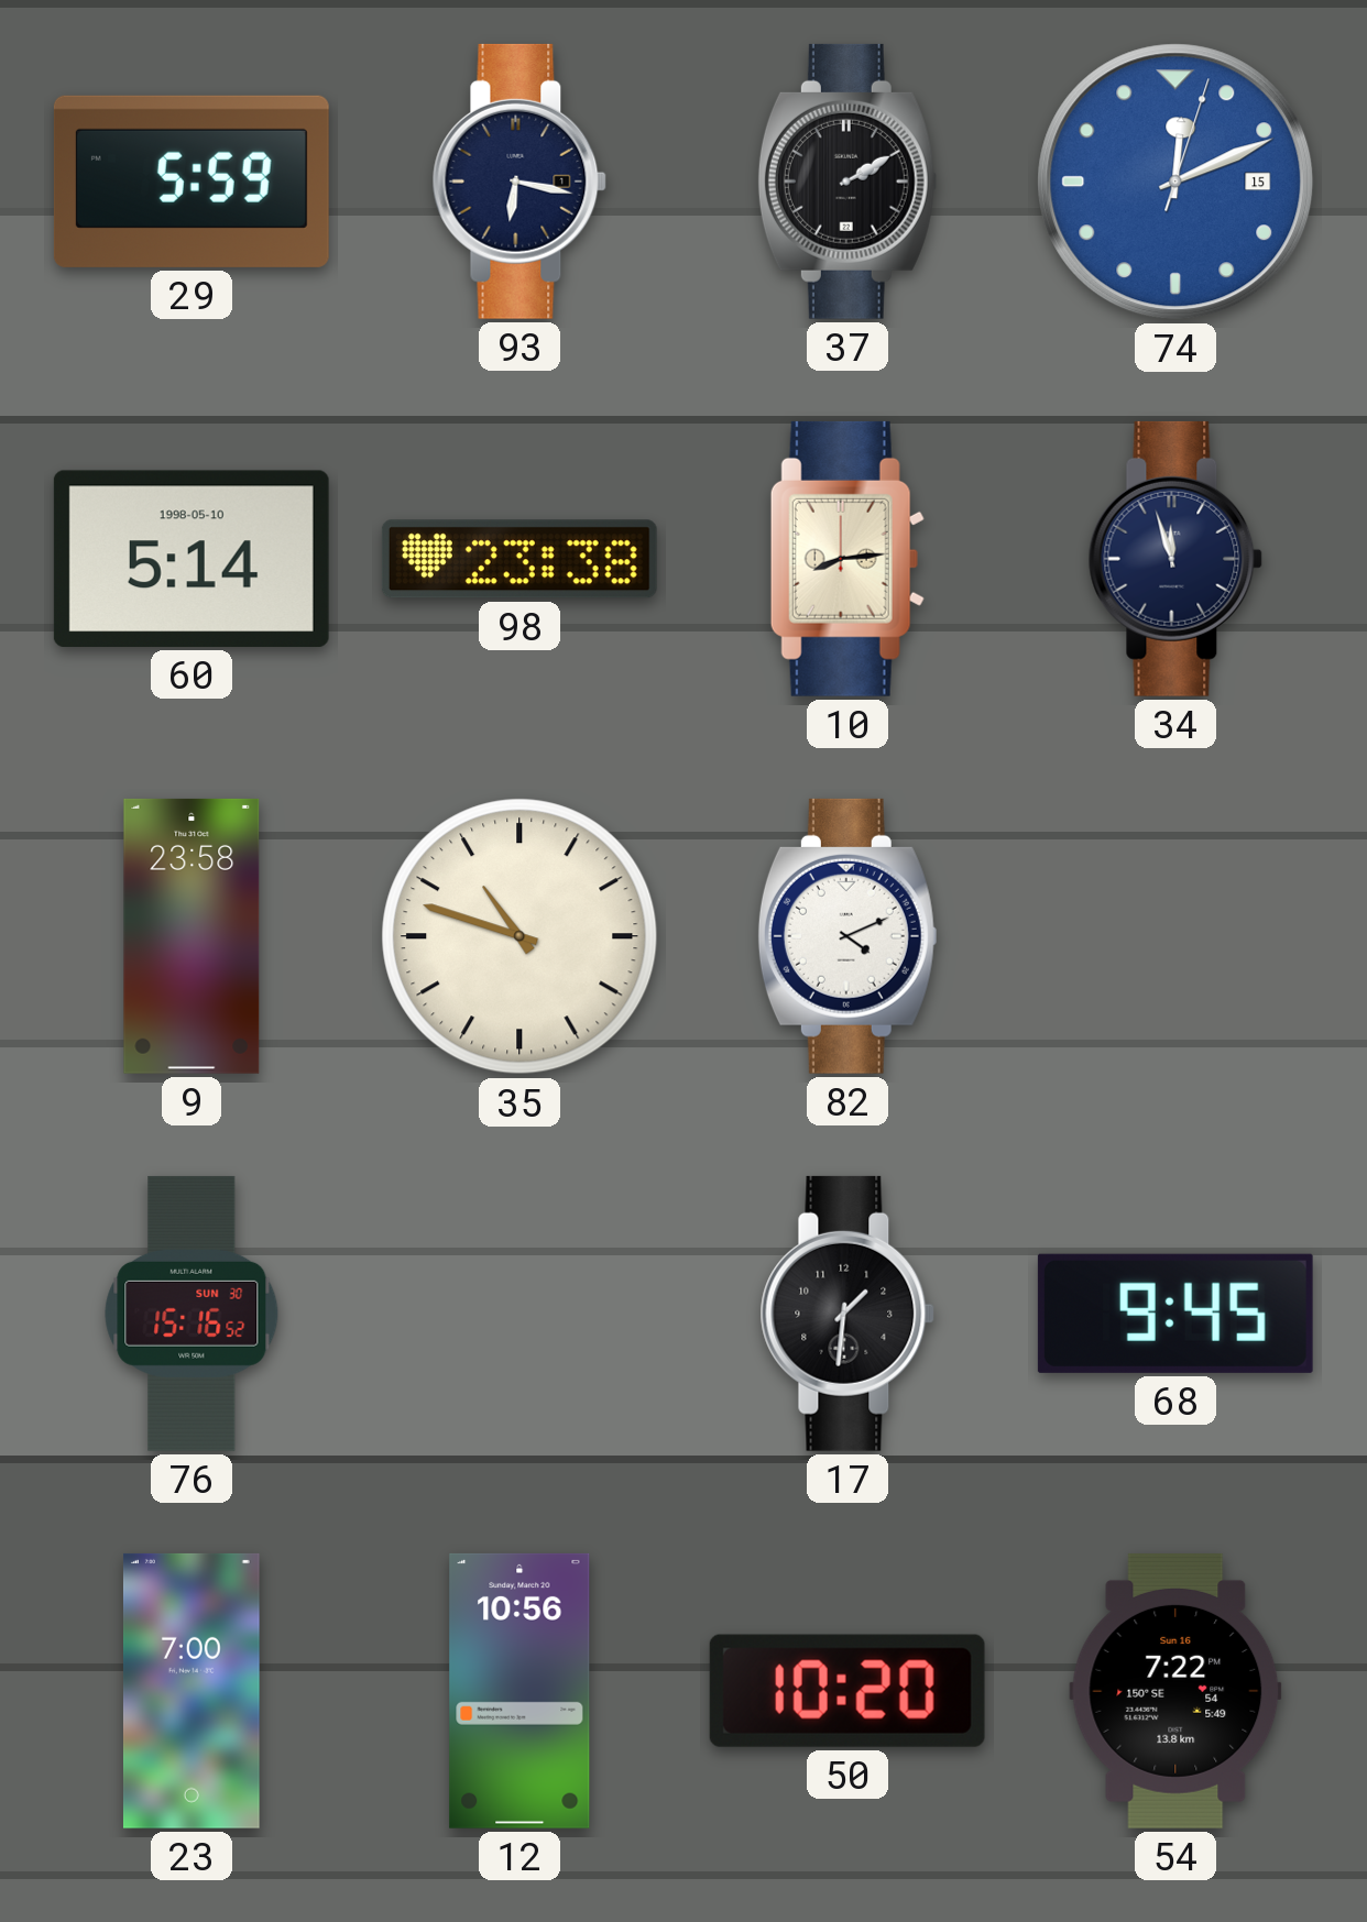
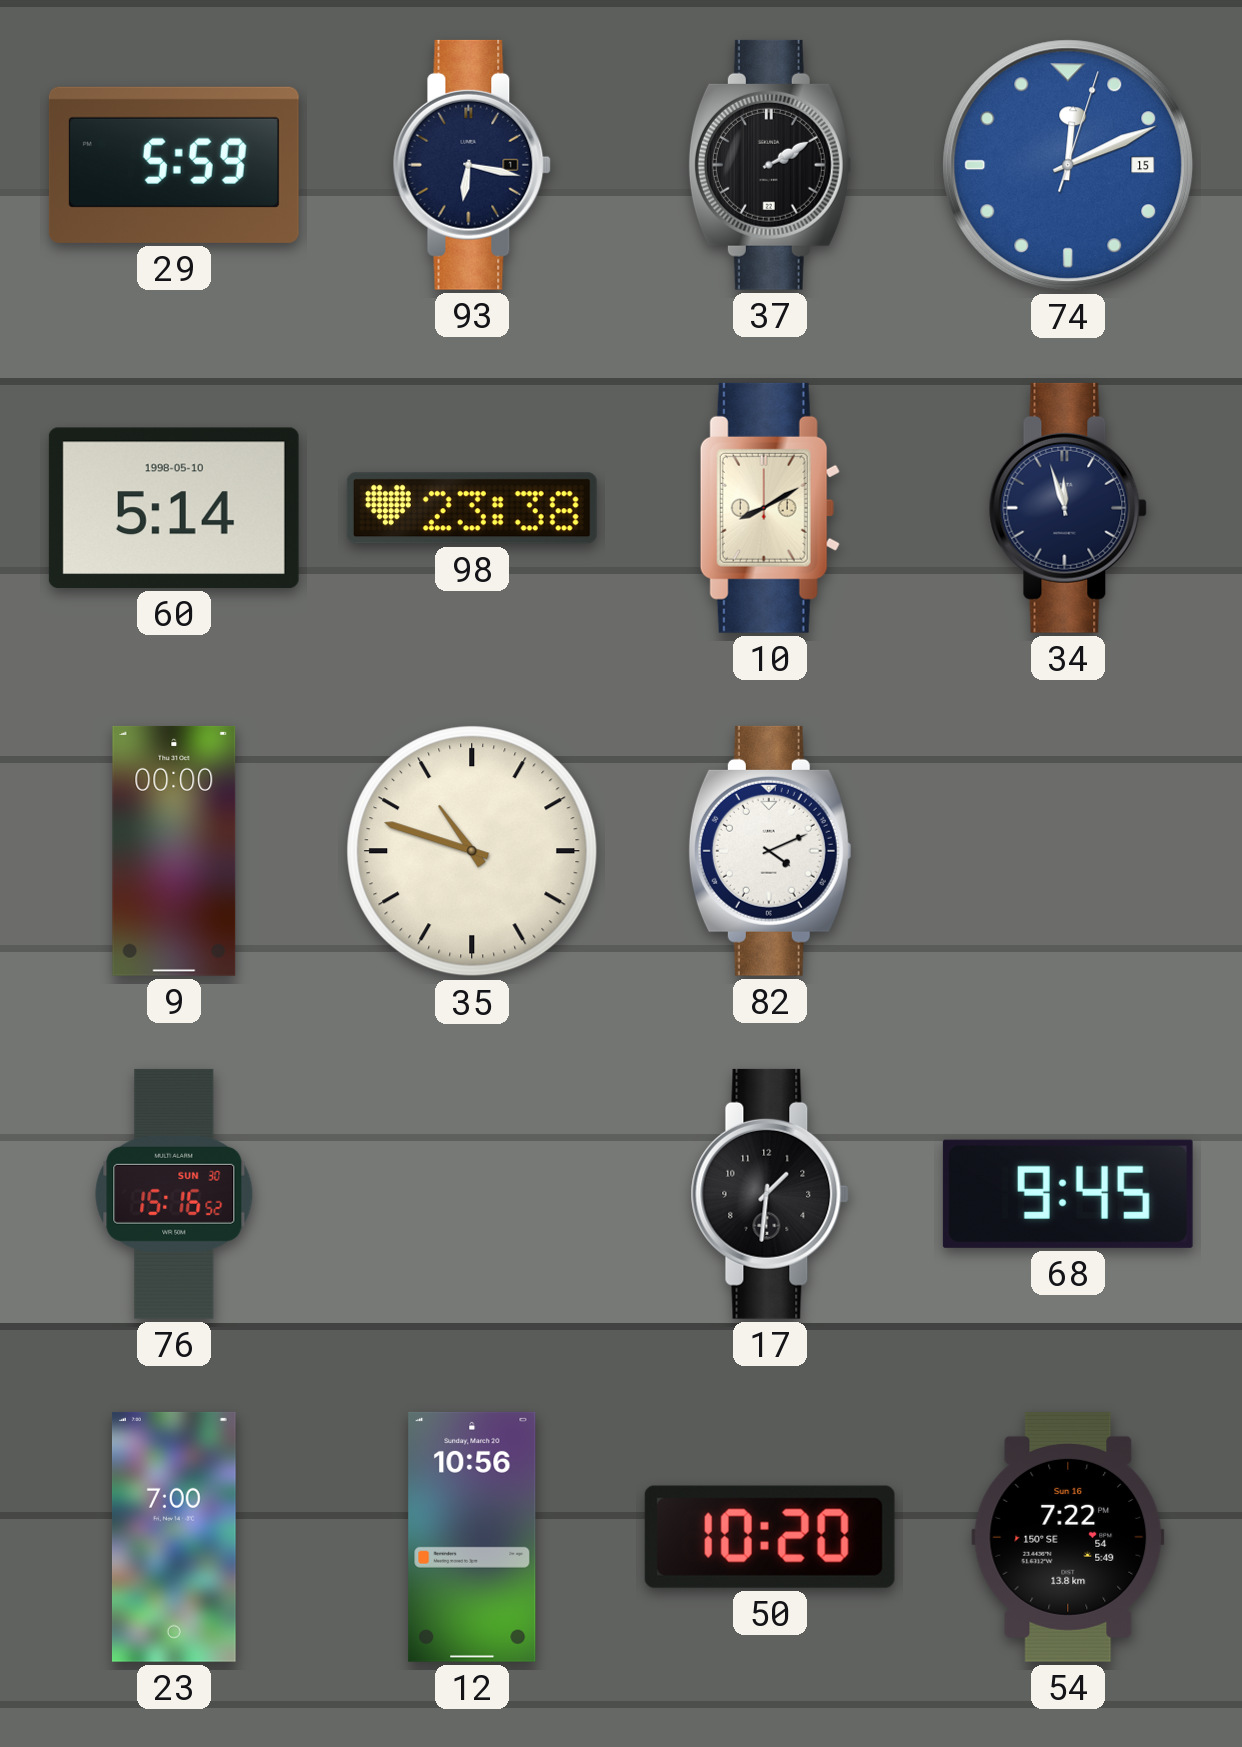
10: 8:14 -> 8:10
9: 23:58 -> 00:00
